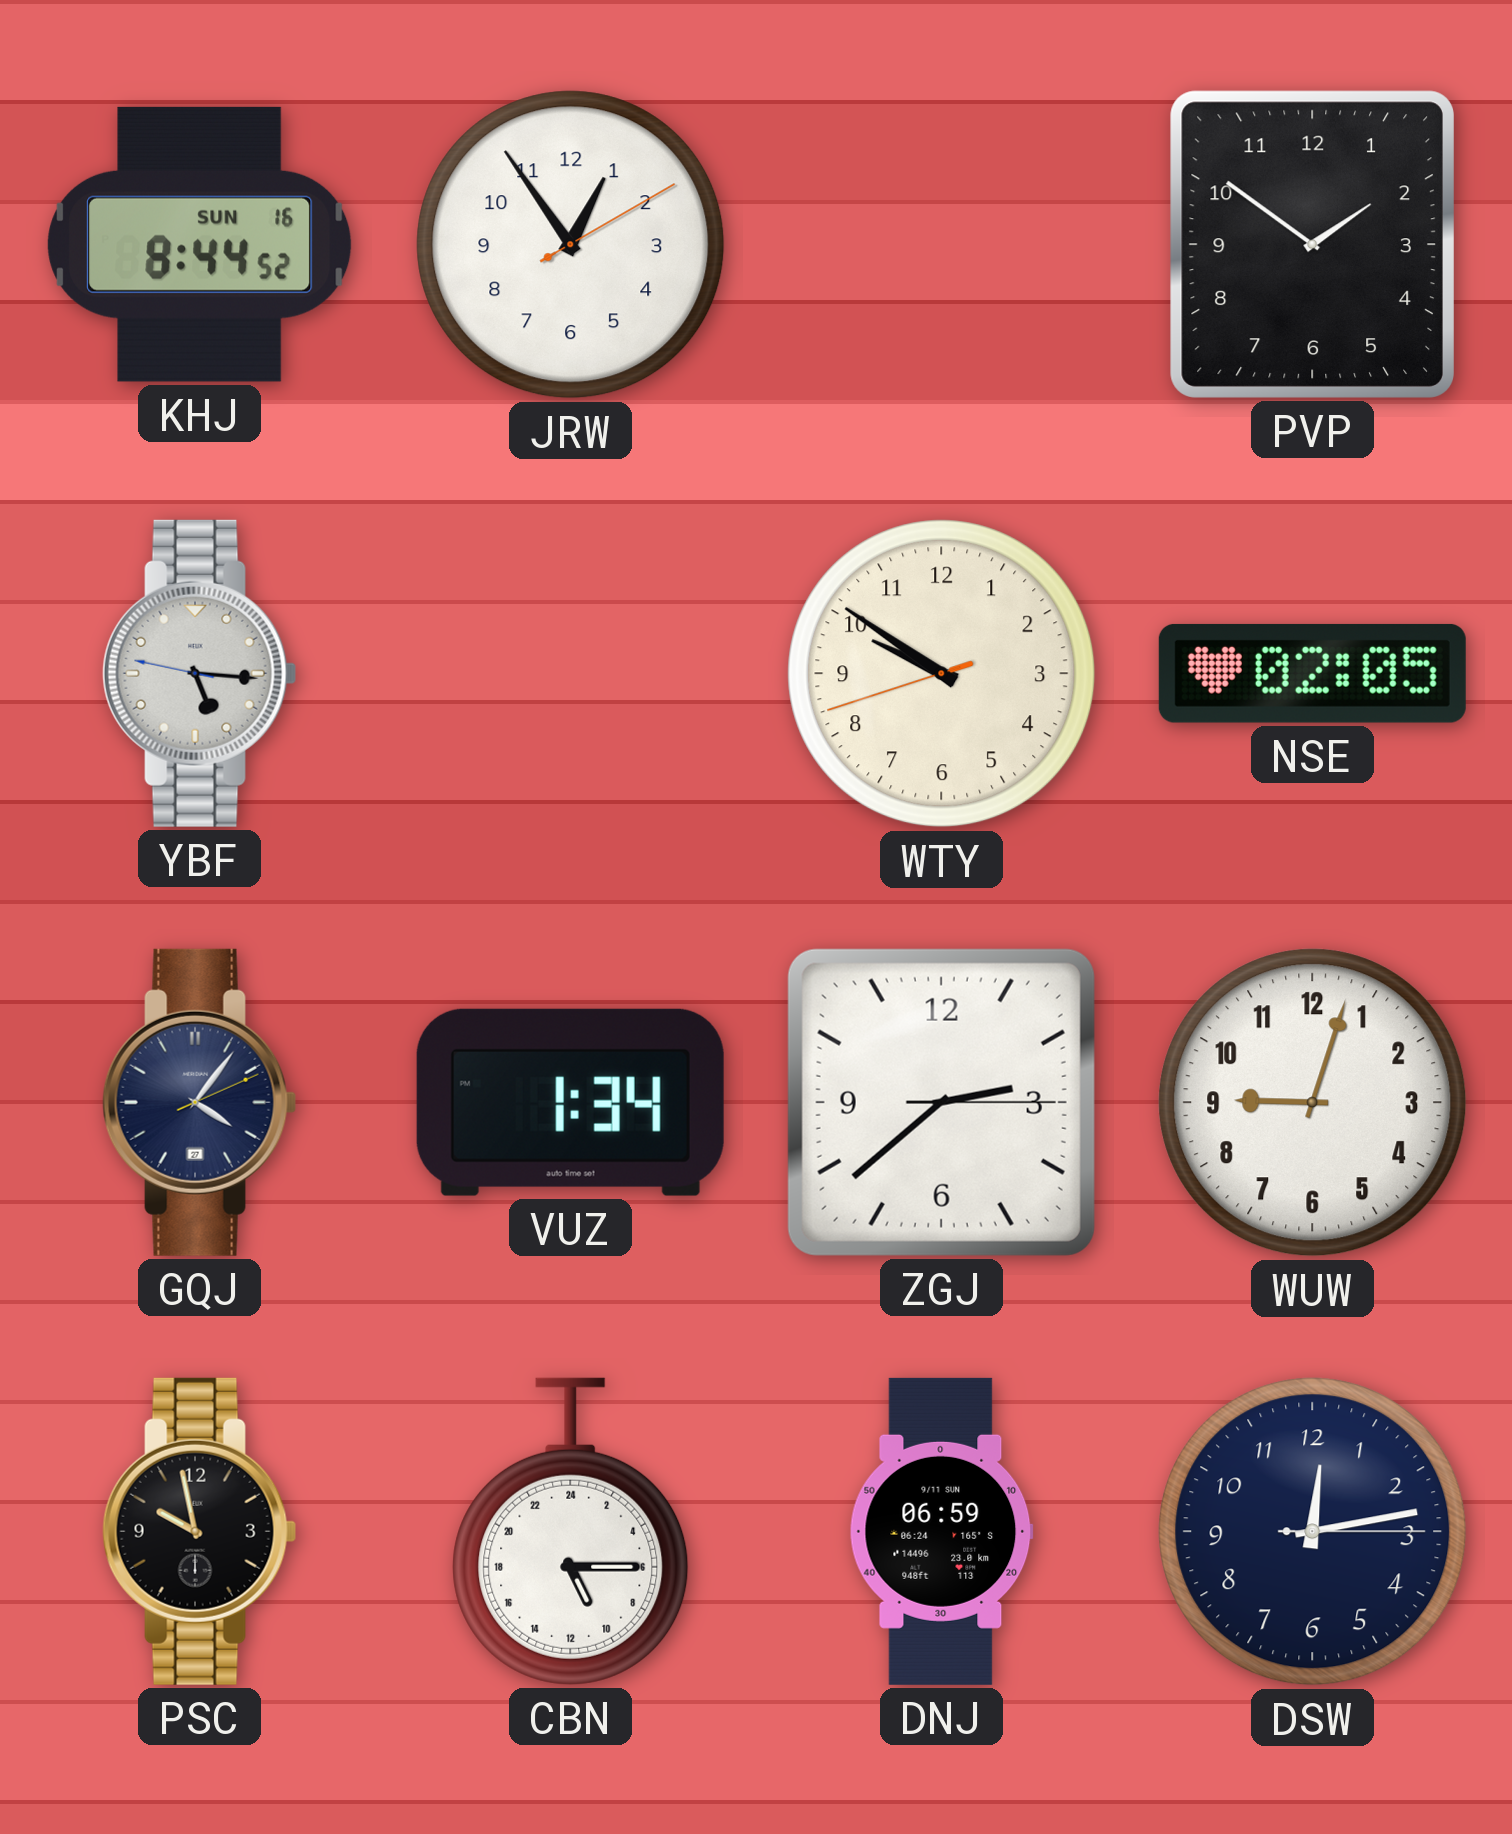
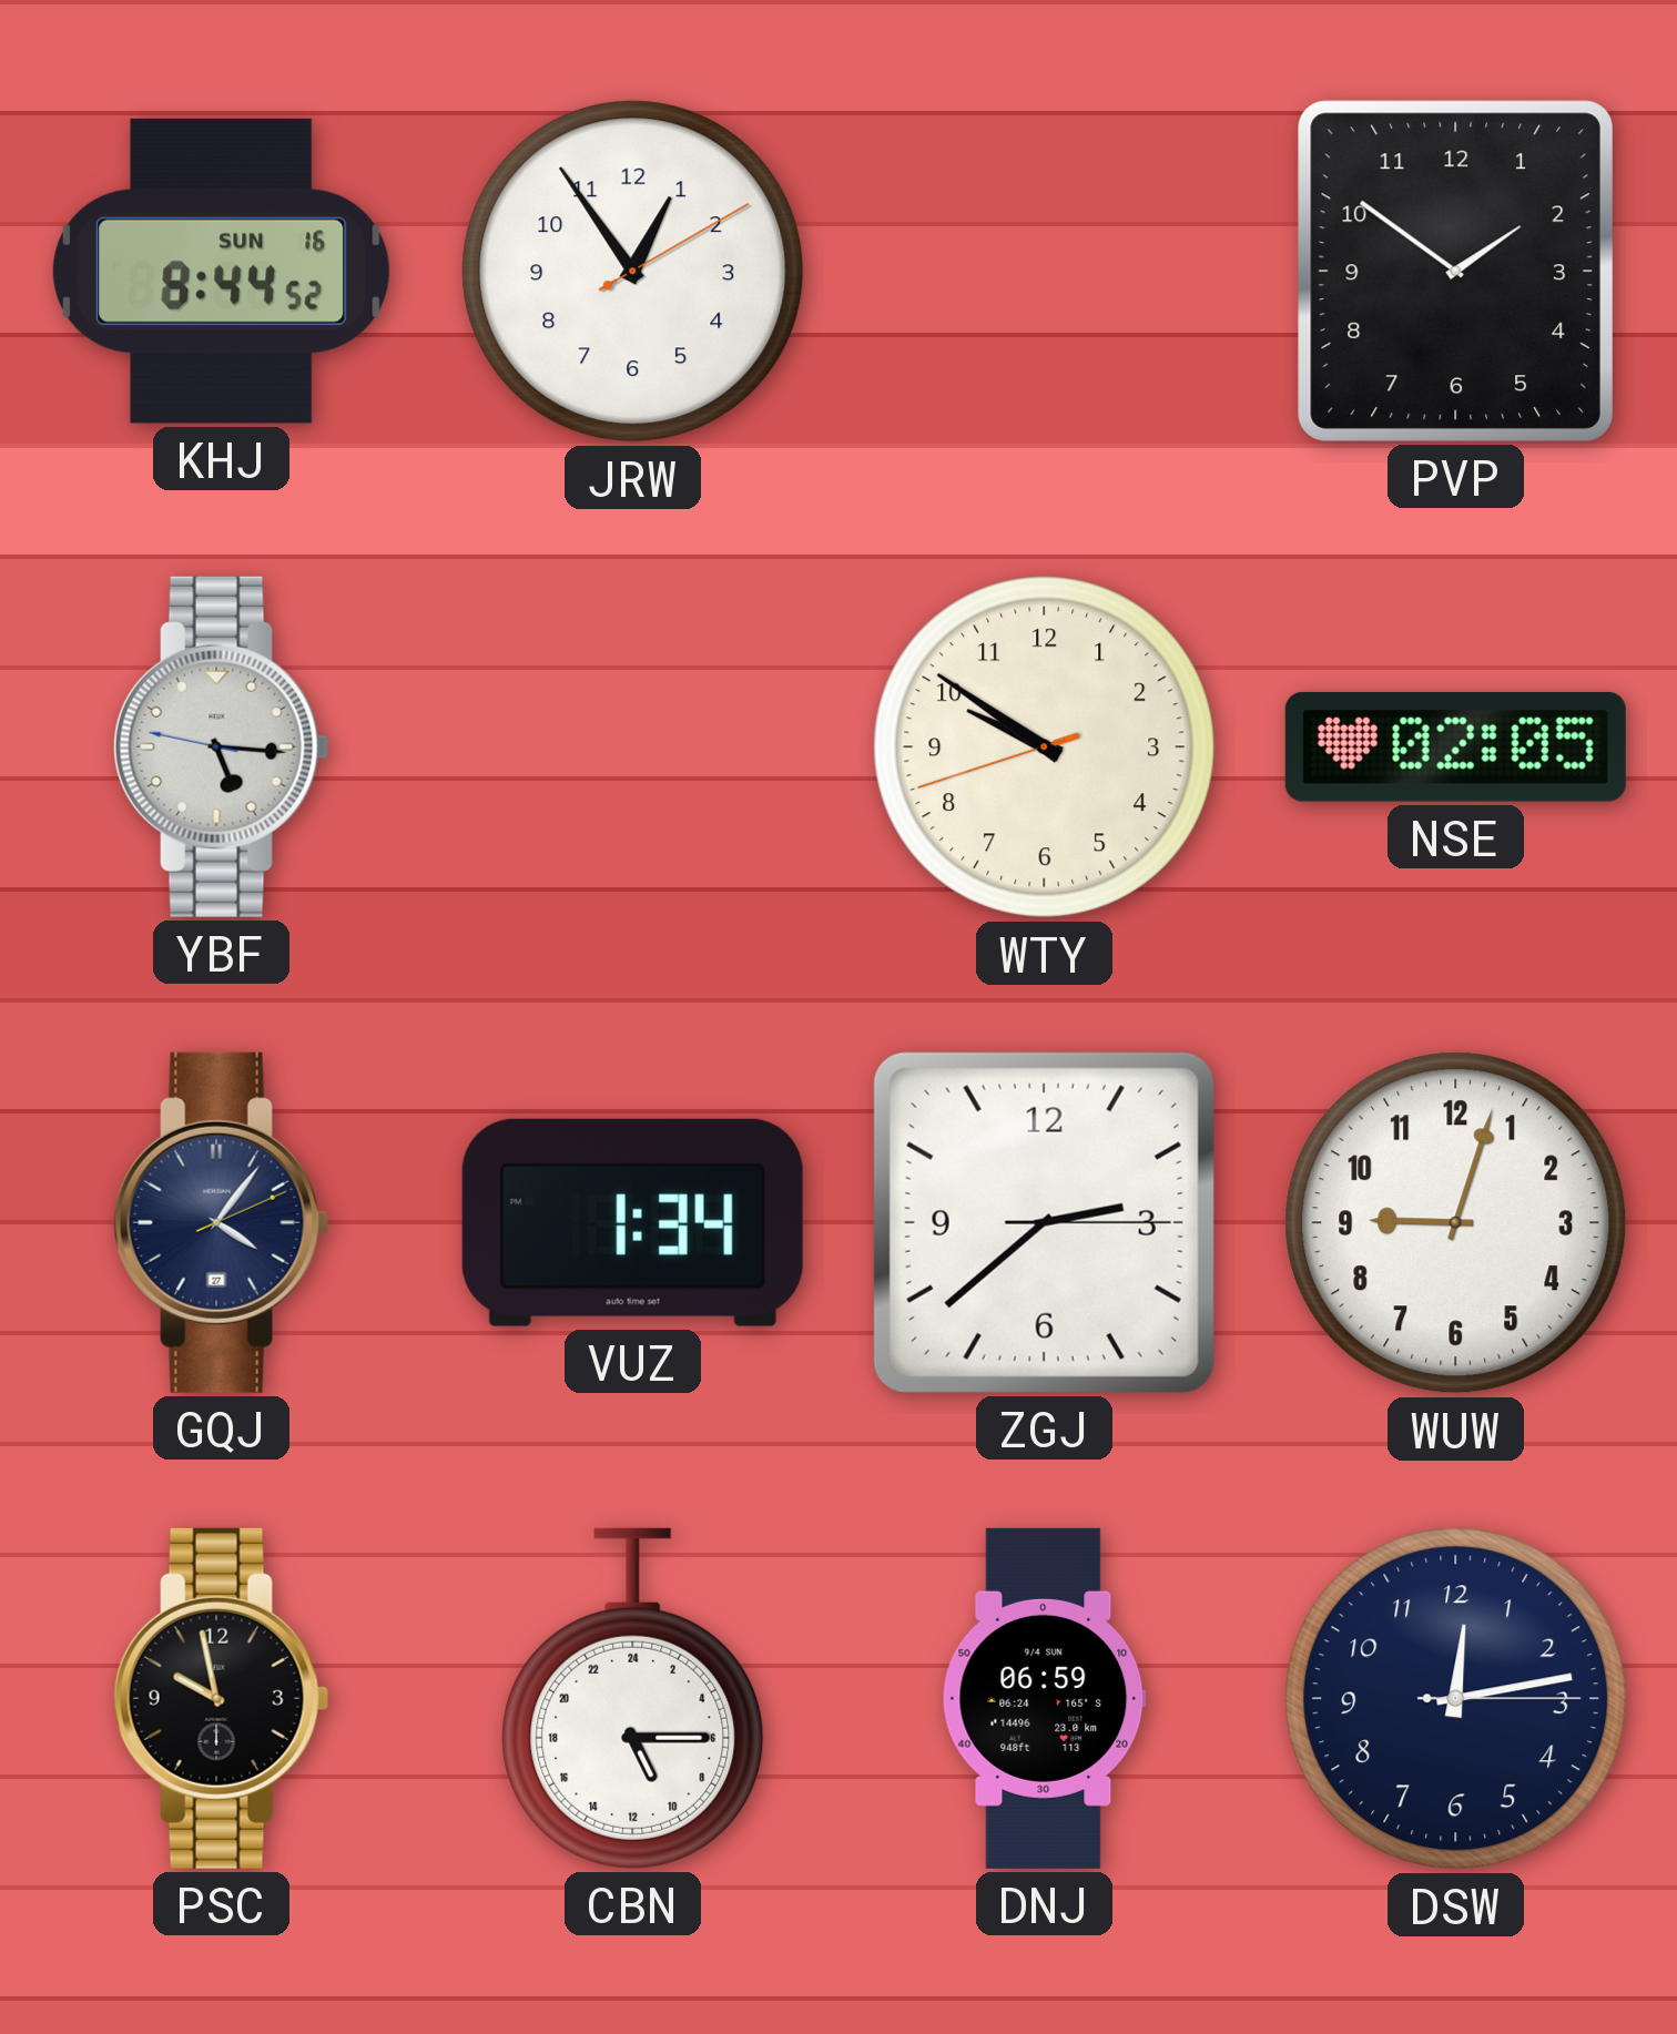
DNJ date: 9/11 SUN -> 9/4 SUN
